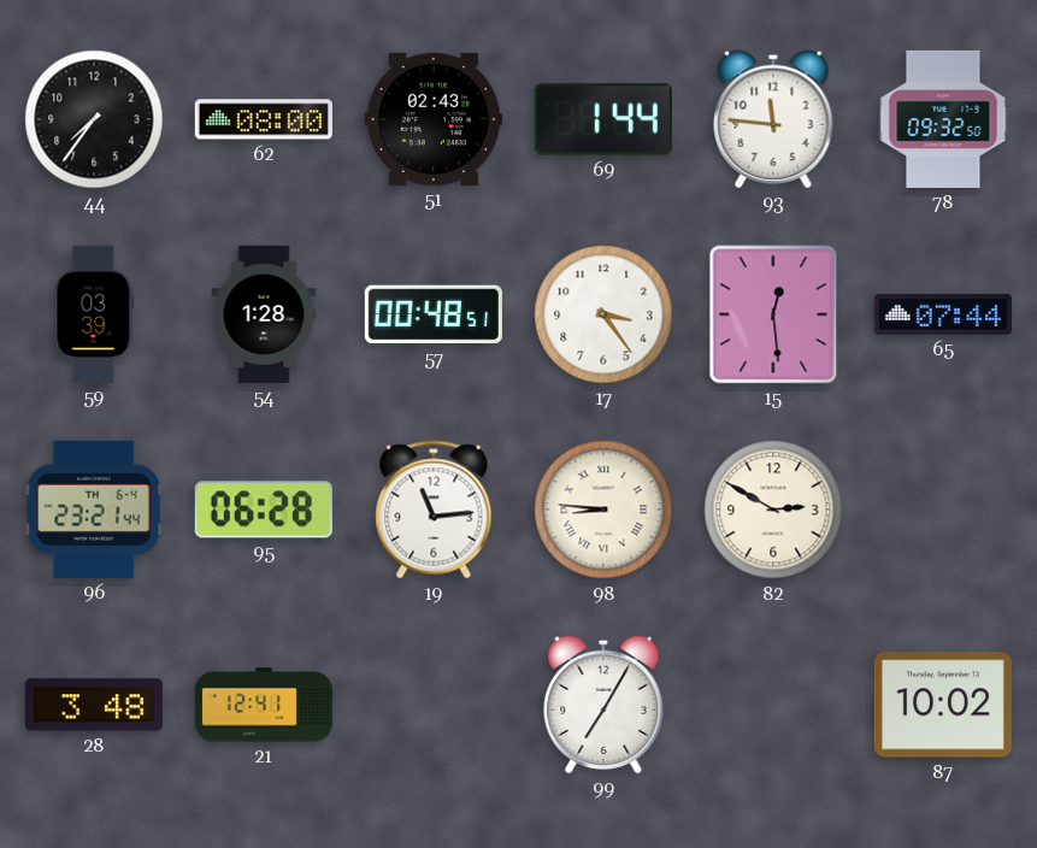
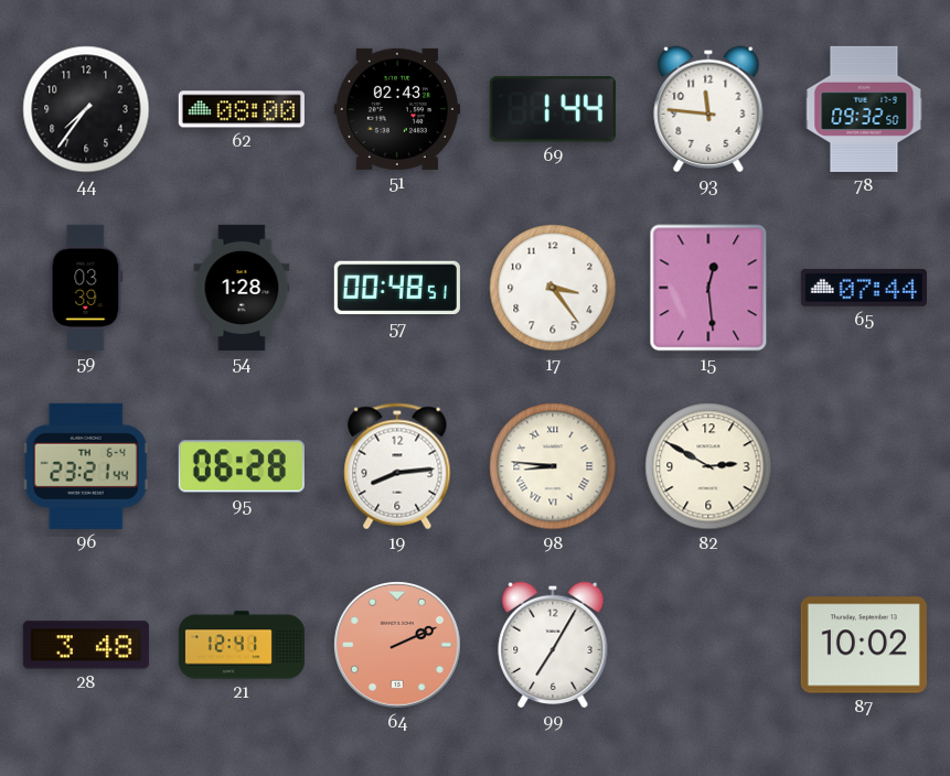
19: 11:14 -> 8:14
64: none -> 2:11
